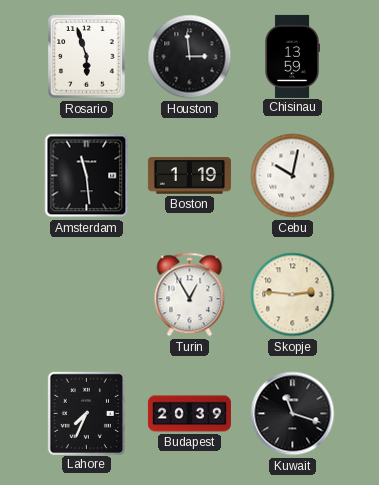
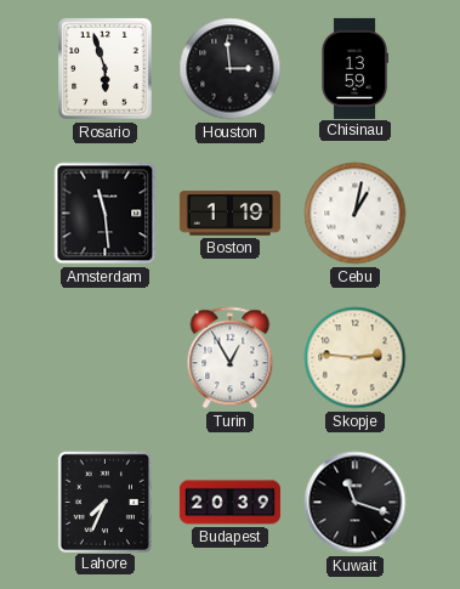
Cebu: 10:02 -> 1:02
